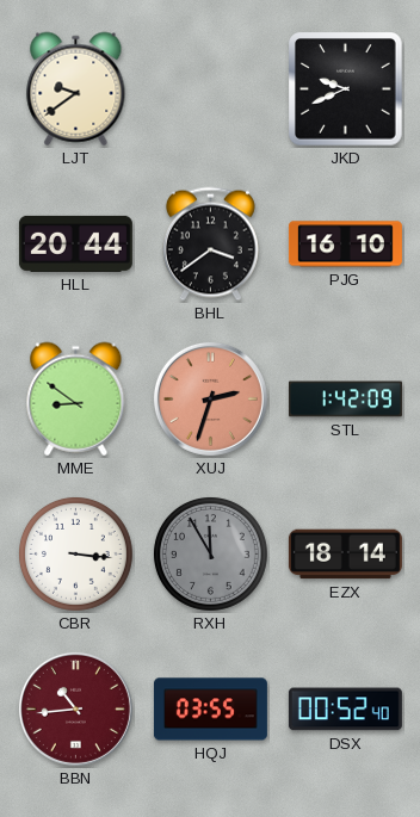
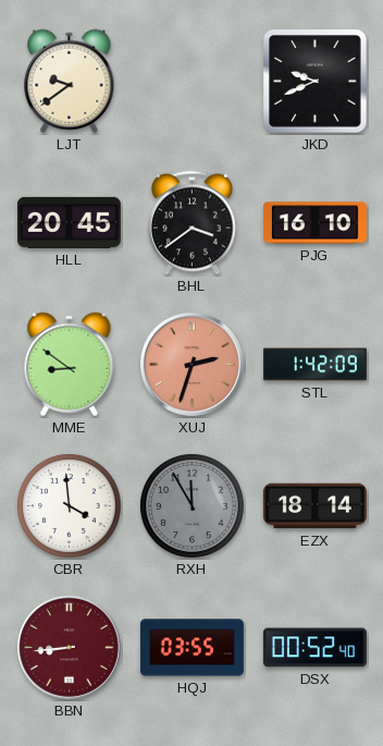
HLL: 20:44 -> 20:45
CBR: 3:16 -> 3:59
BBN: 10:44 -> 8:44
